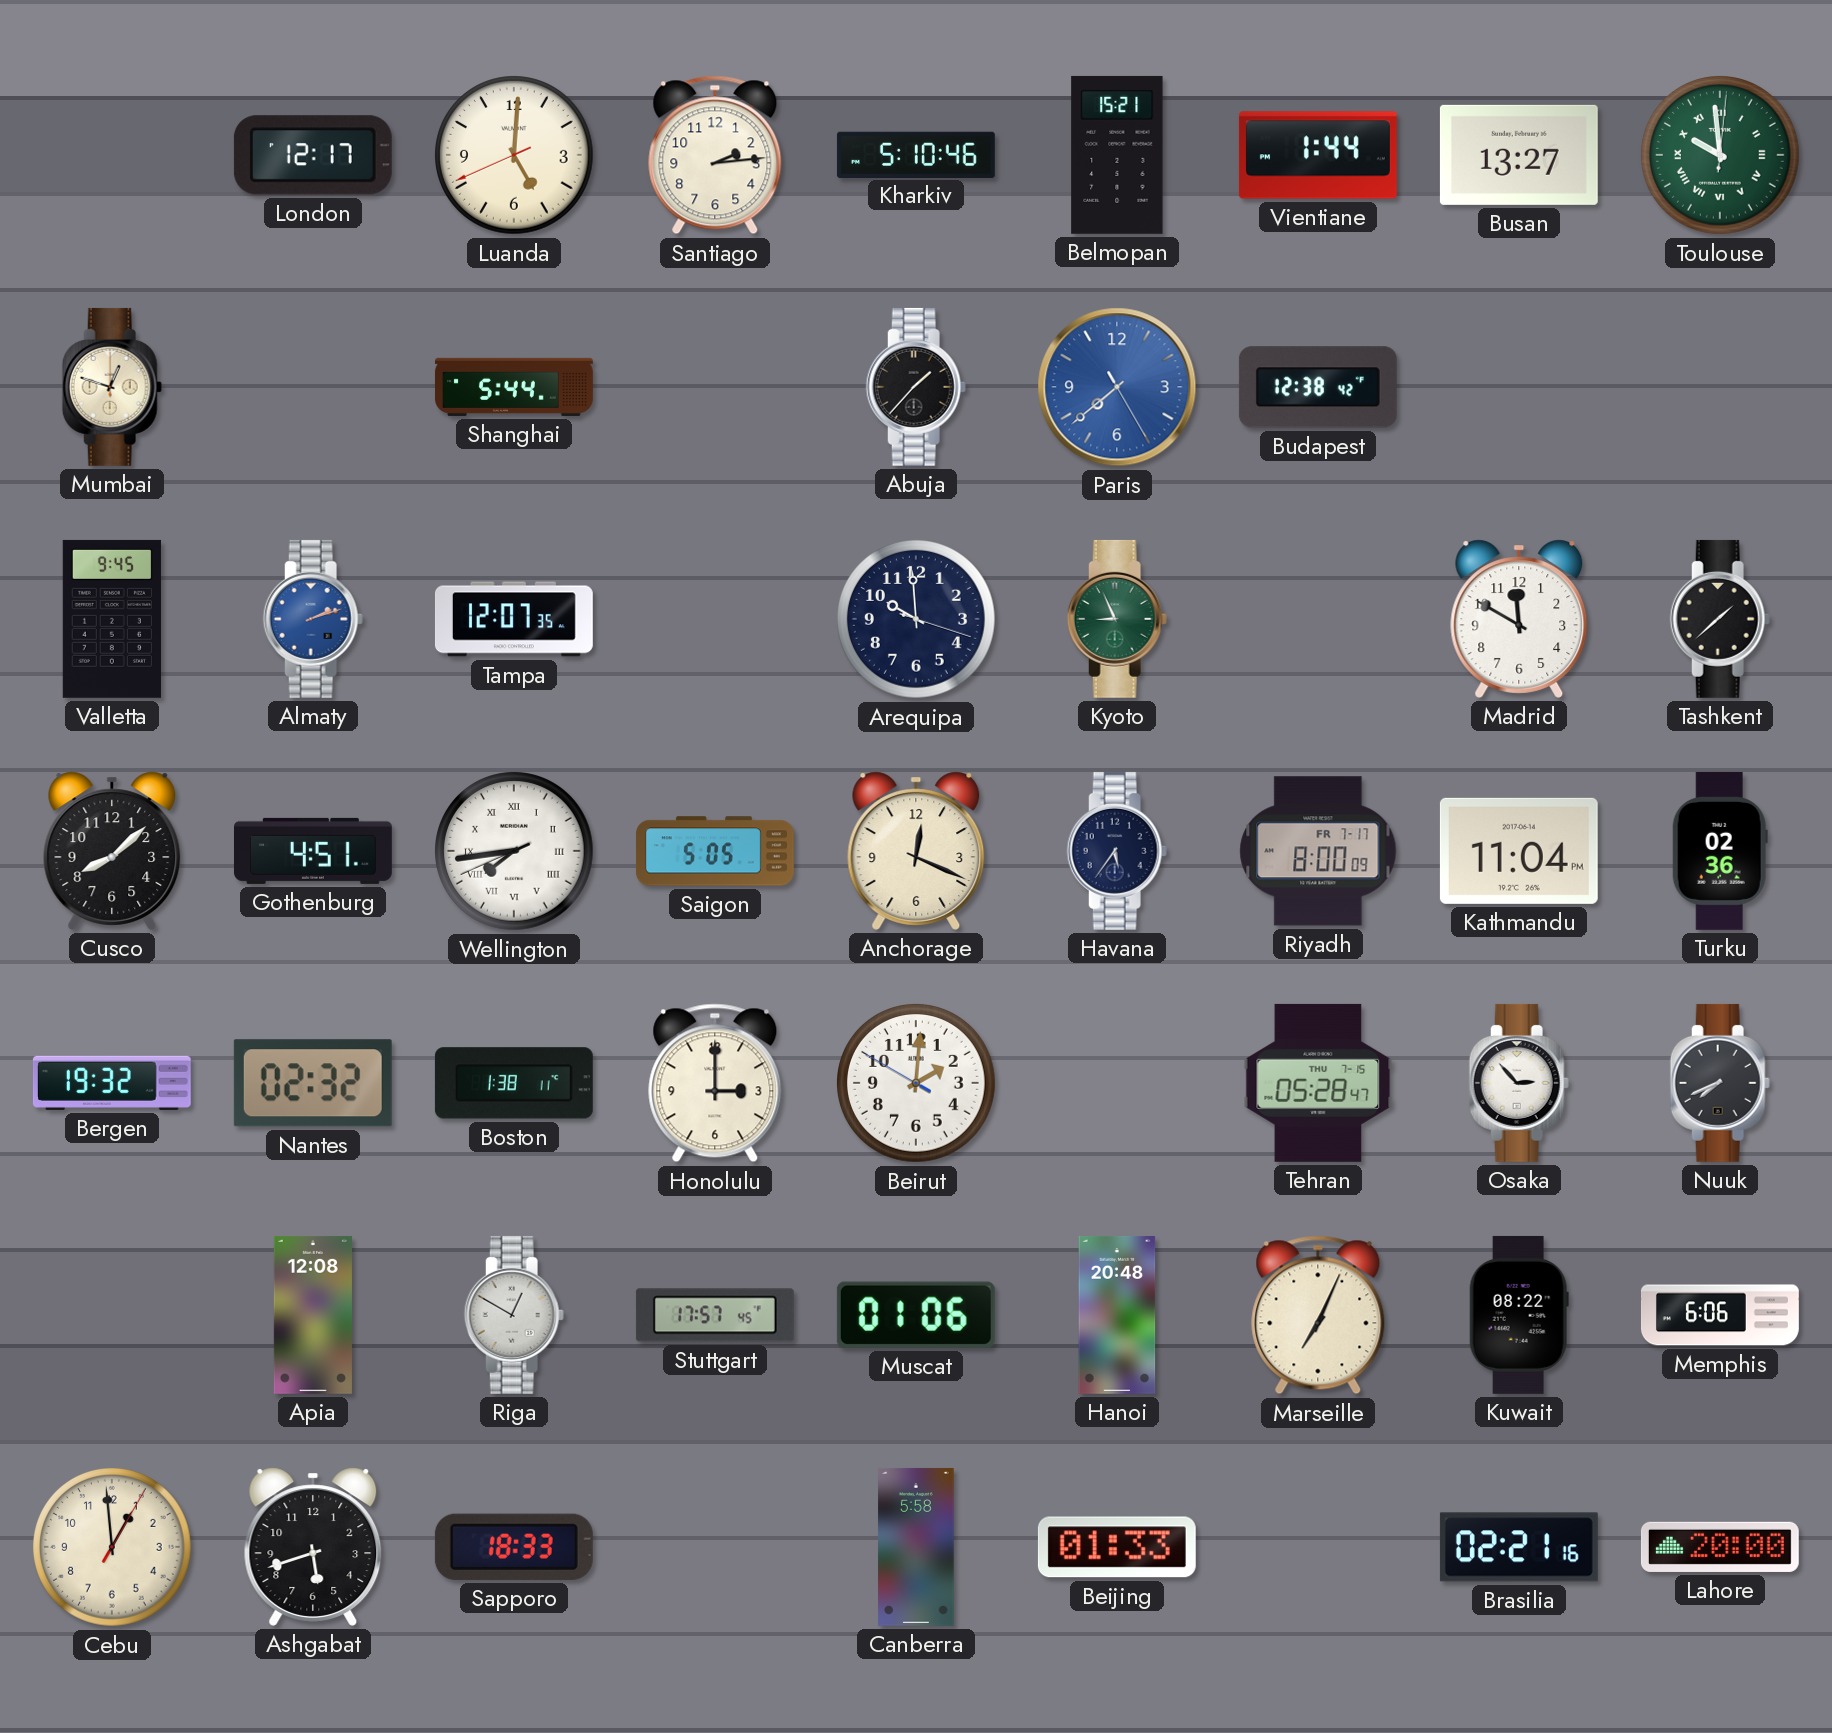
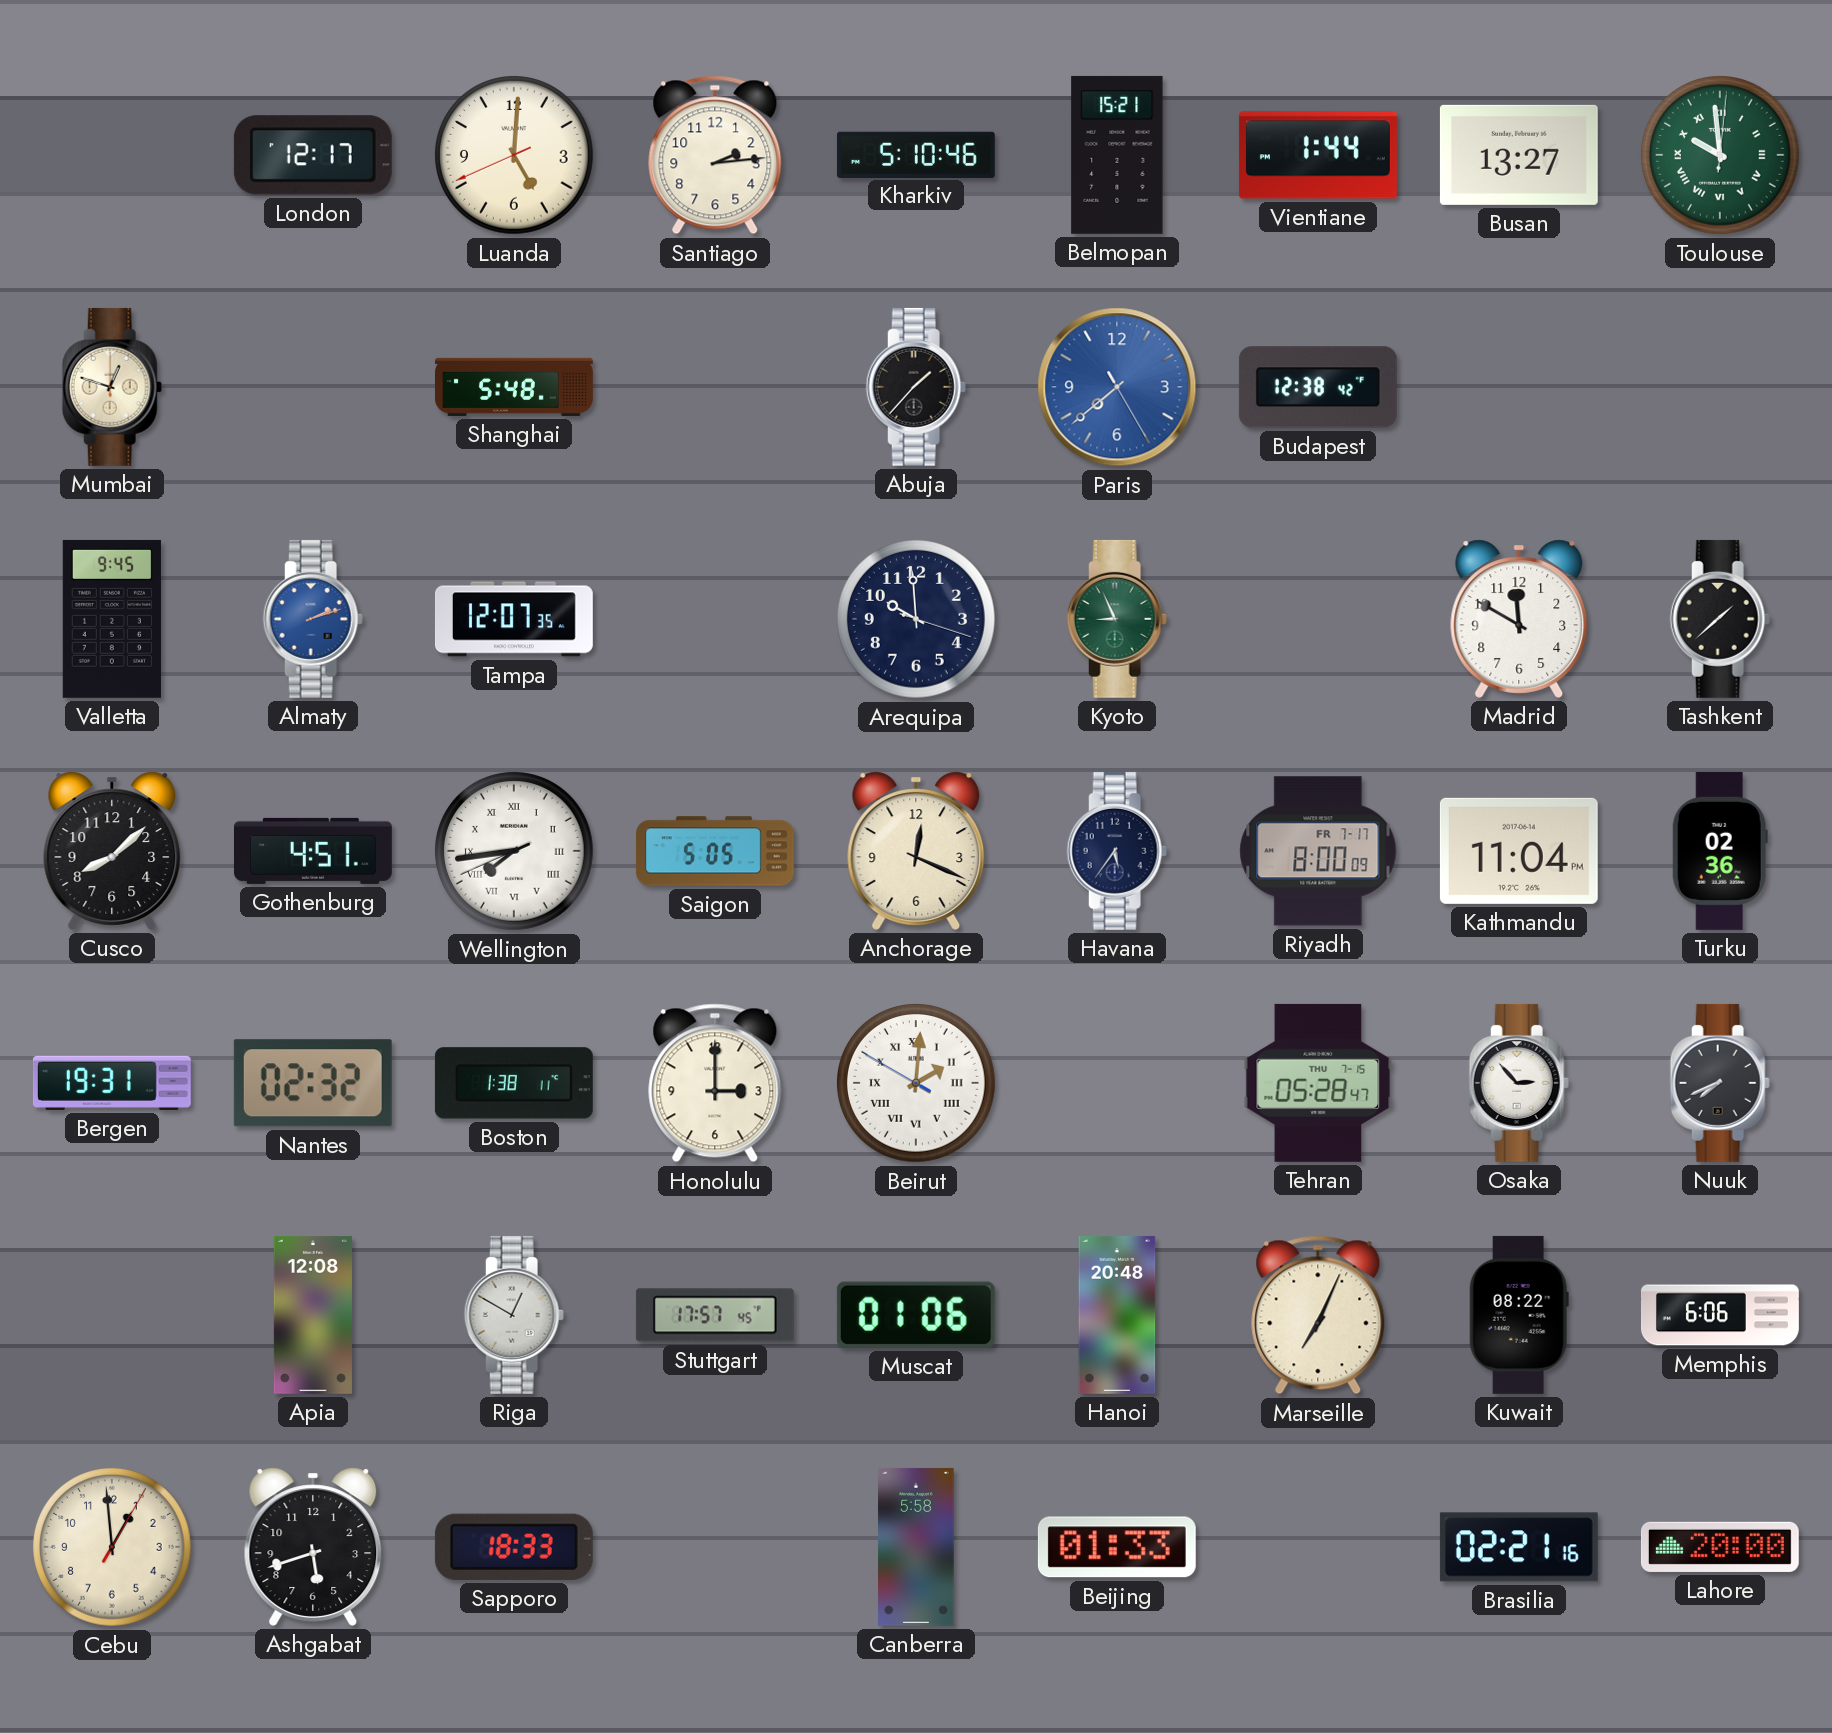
Shanghai: 5:44 -> 5:48
Bergen: 19:32 -> 19:31
Beirut numerals: Arabic -> Roman
